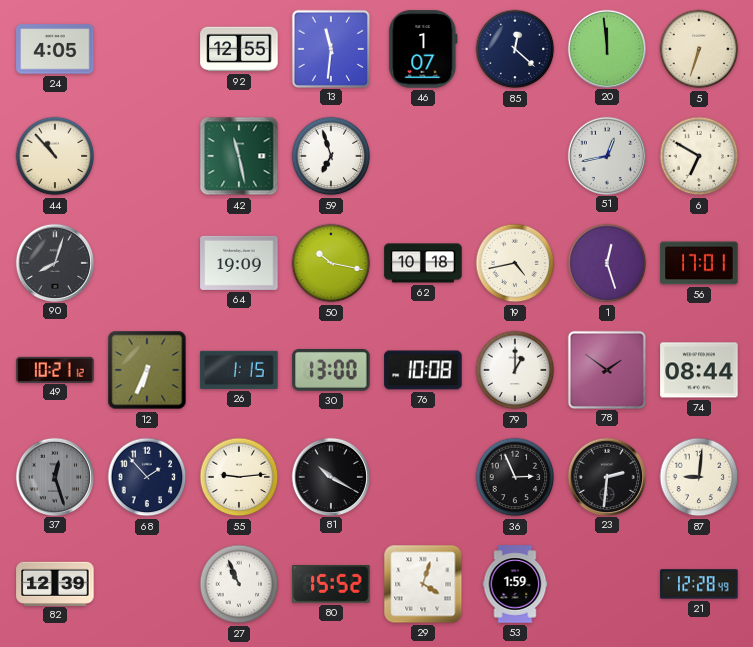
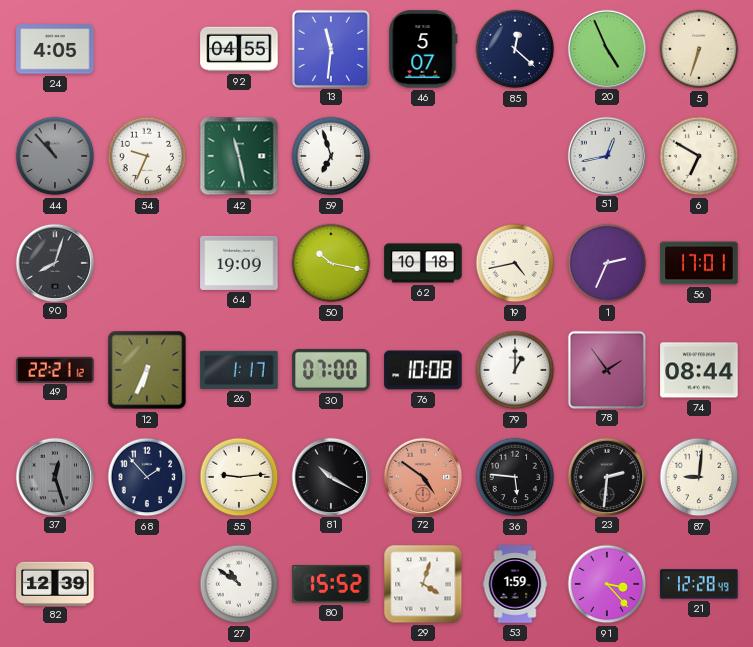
92: 12:55 -> 04:55
46: 1:07 -> 5:07
20: 11:59 -> 4:56
44 dial: cream -> grey
54: none -> 9:34
1: 12:27 -> 2:34
49: 10:21 -> 22:21
26: 1:15 -> 1:17
30: 13:00 -> 07:00
78: 1:51 -> 1:54
72: none -> 4:51
36: 2:56 -> 5:46
27: 10:56 -> 10:51
91: none -> 3:23
